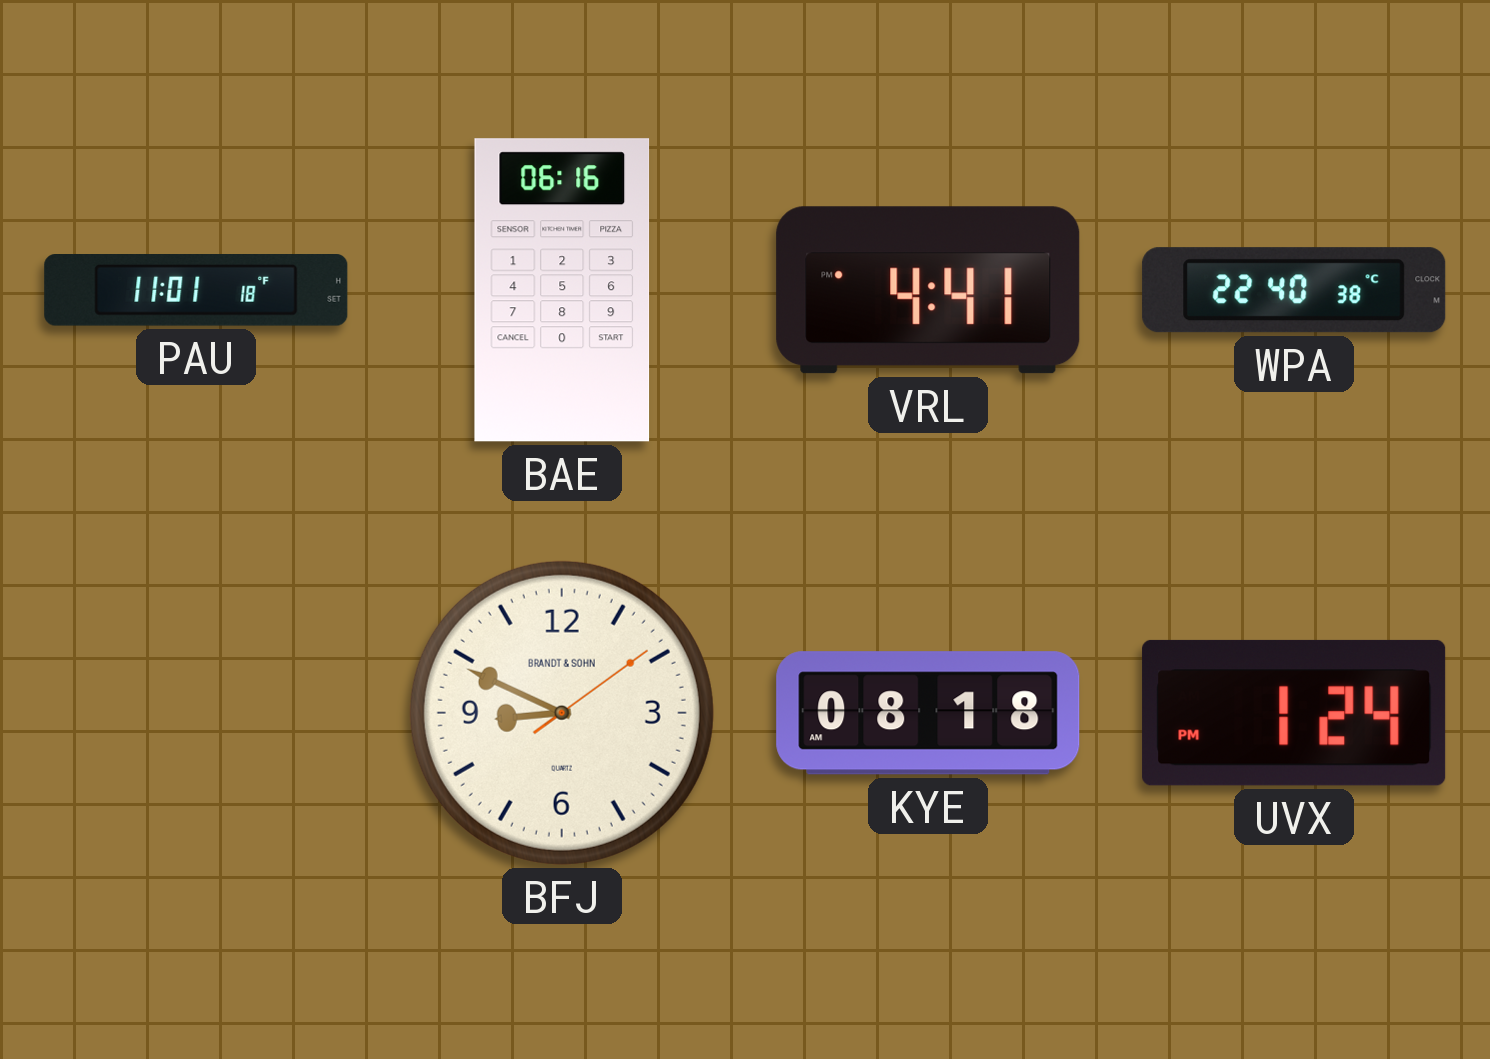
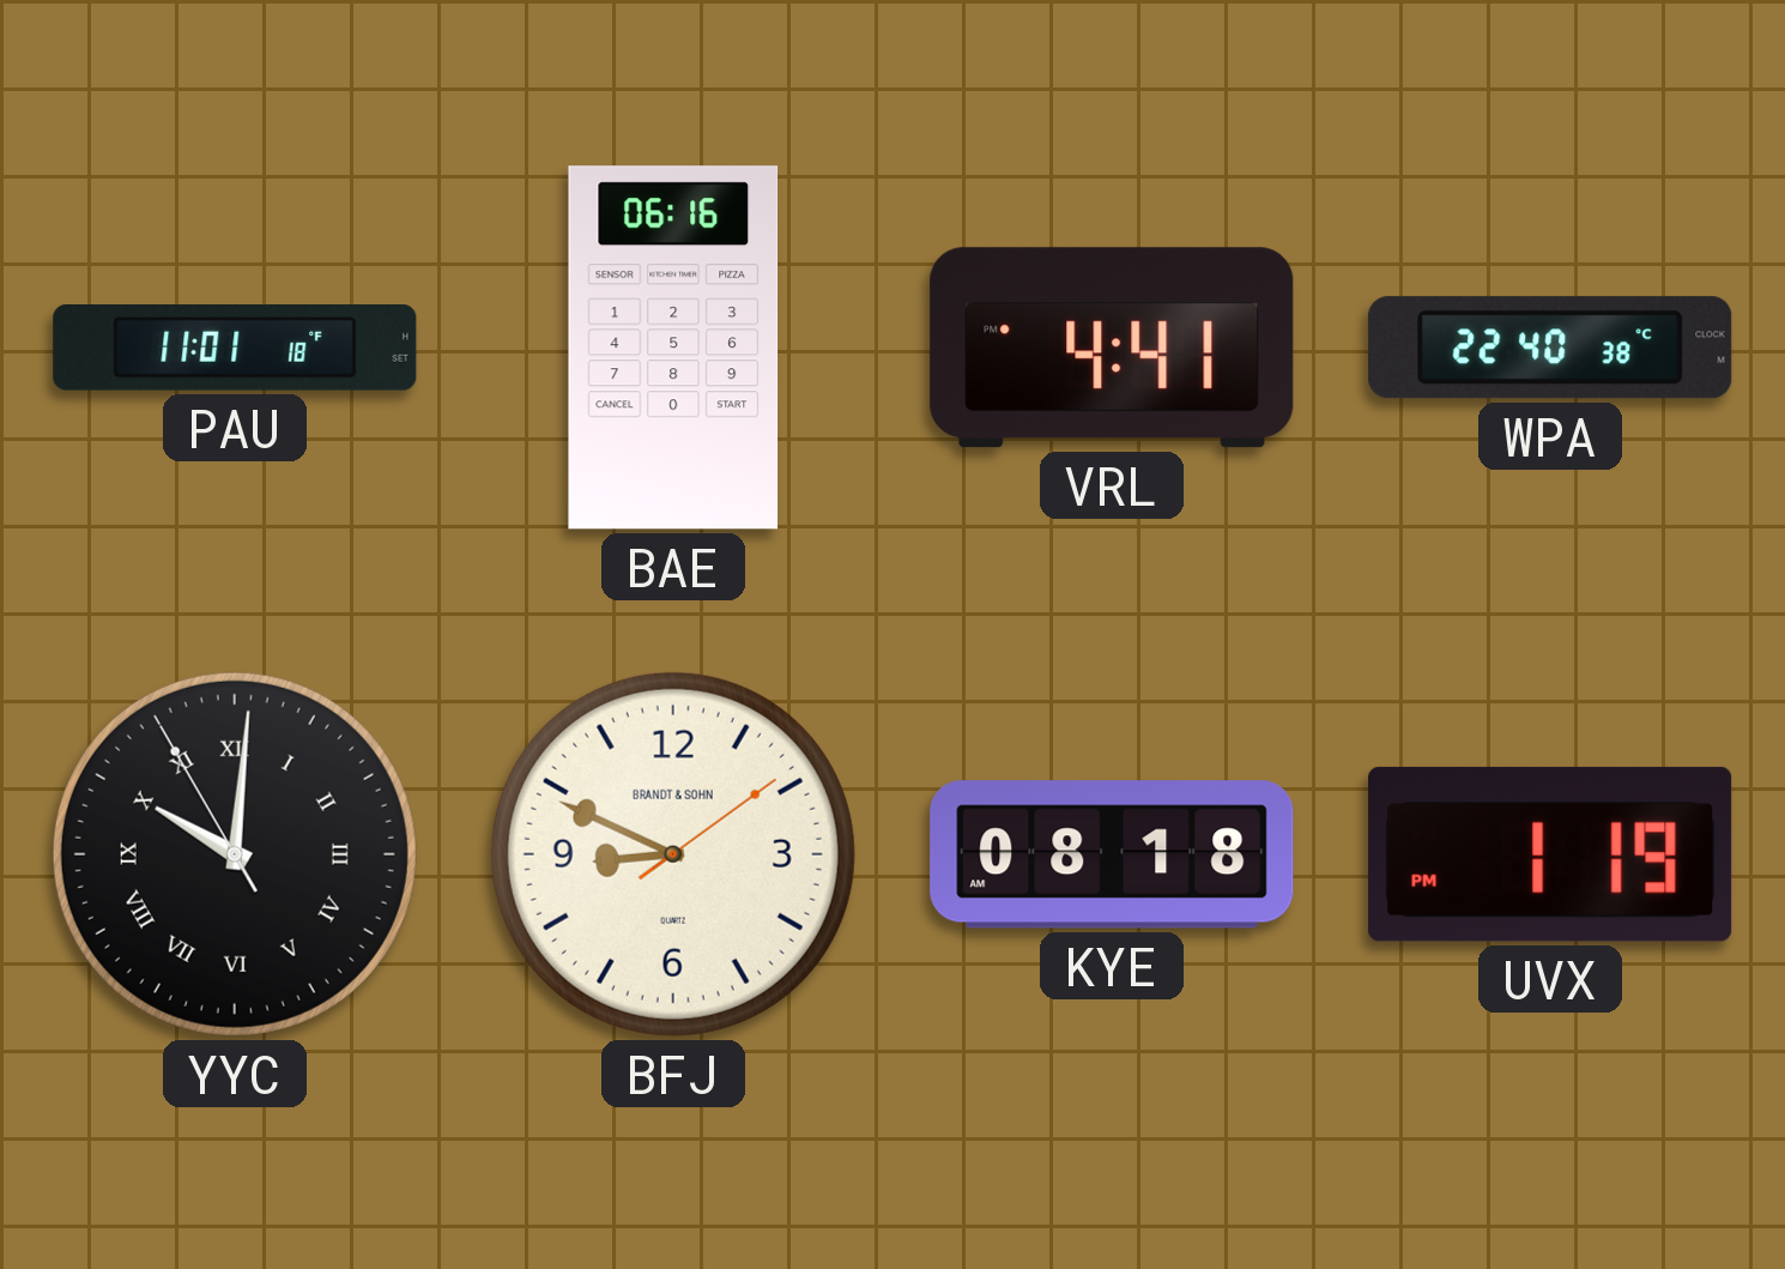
YYC: none -> 10:00
UVX: 1:24 -> 1:19
